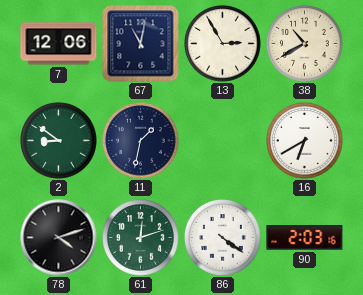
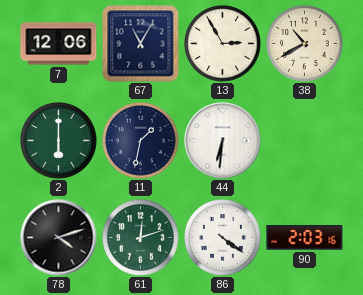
67: 11:02 -> 11:05
2: 8:51 -> 6:00
44: none -> 6:31
16: 6:40 -> none
